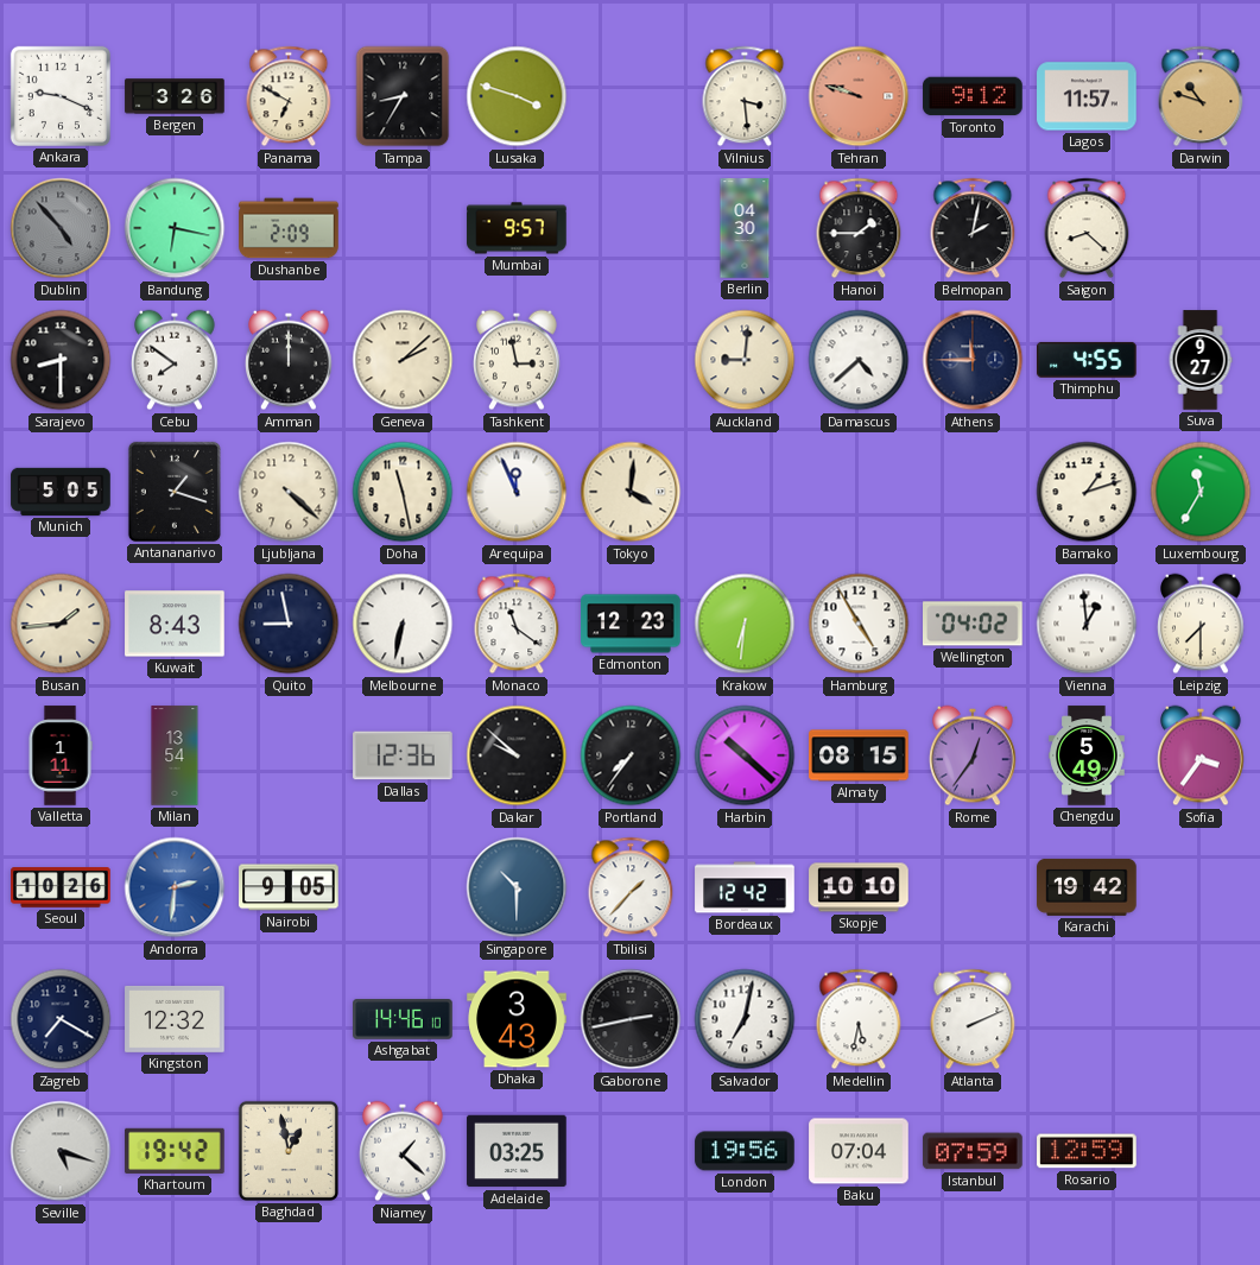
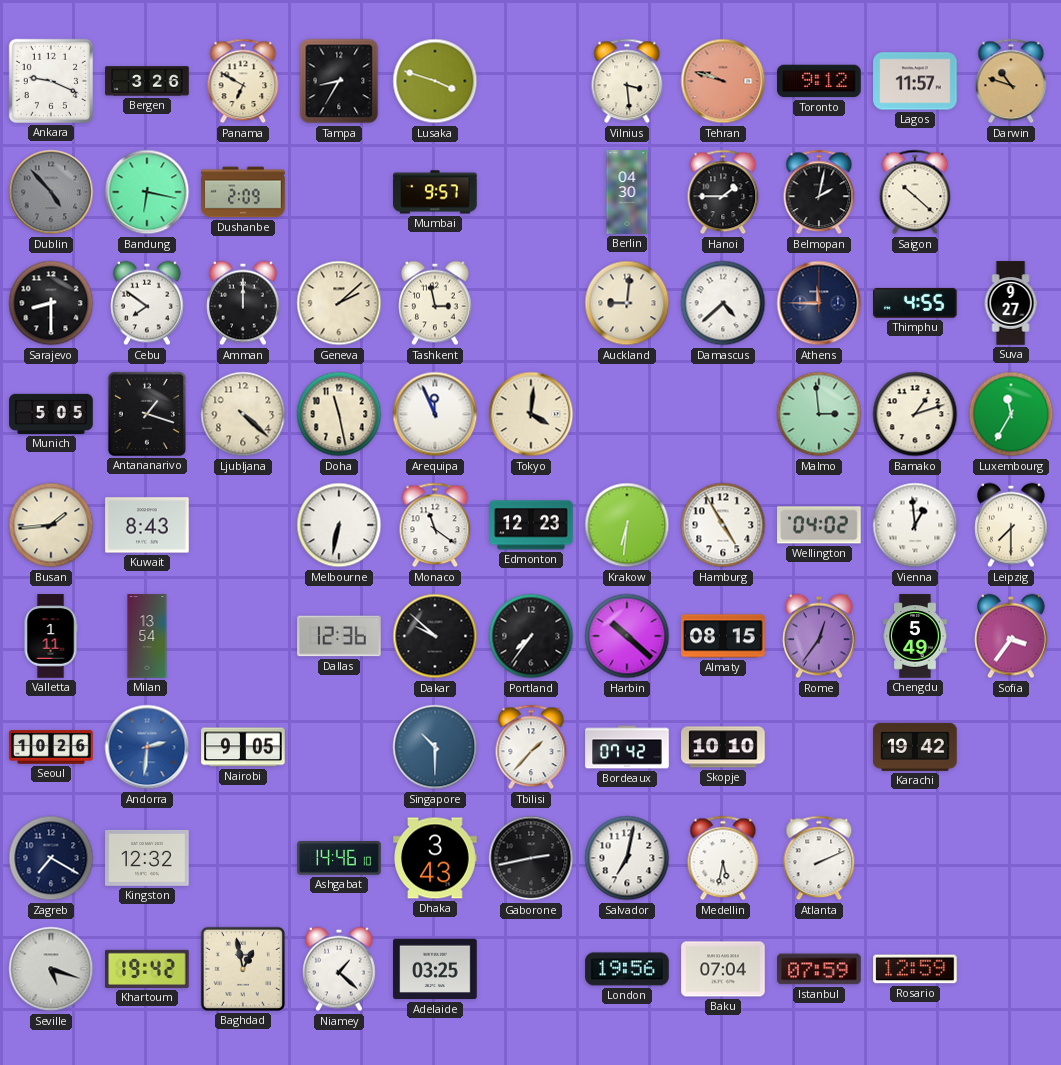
Saigon: 8:22 -> 10:22
Malmo: none -> 2:59
Quito: 8:58 -> none
Bordeaux: 12:42 -> 07:42
